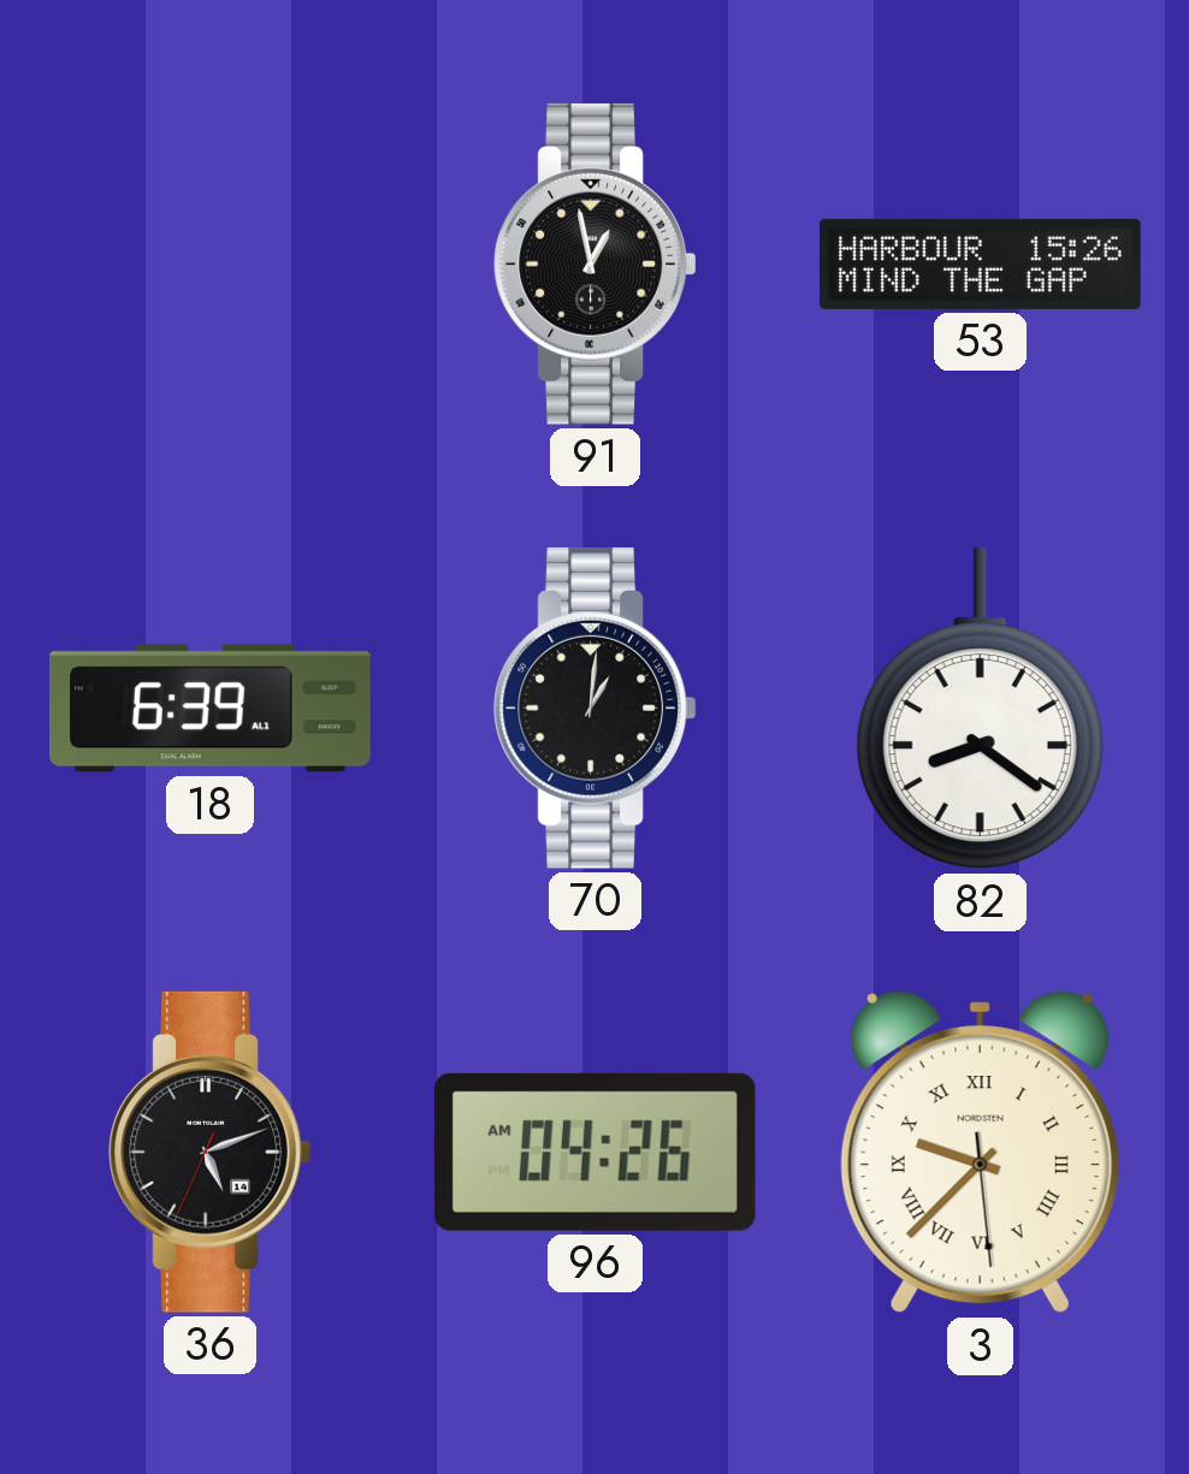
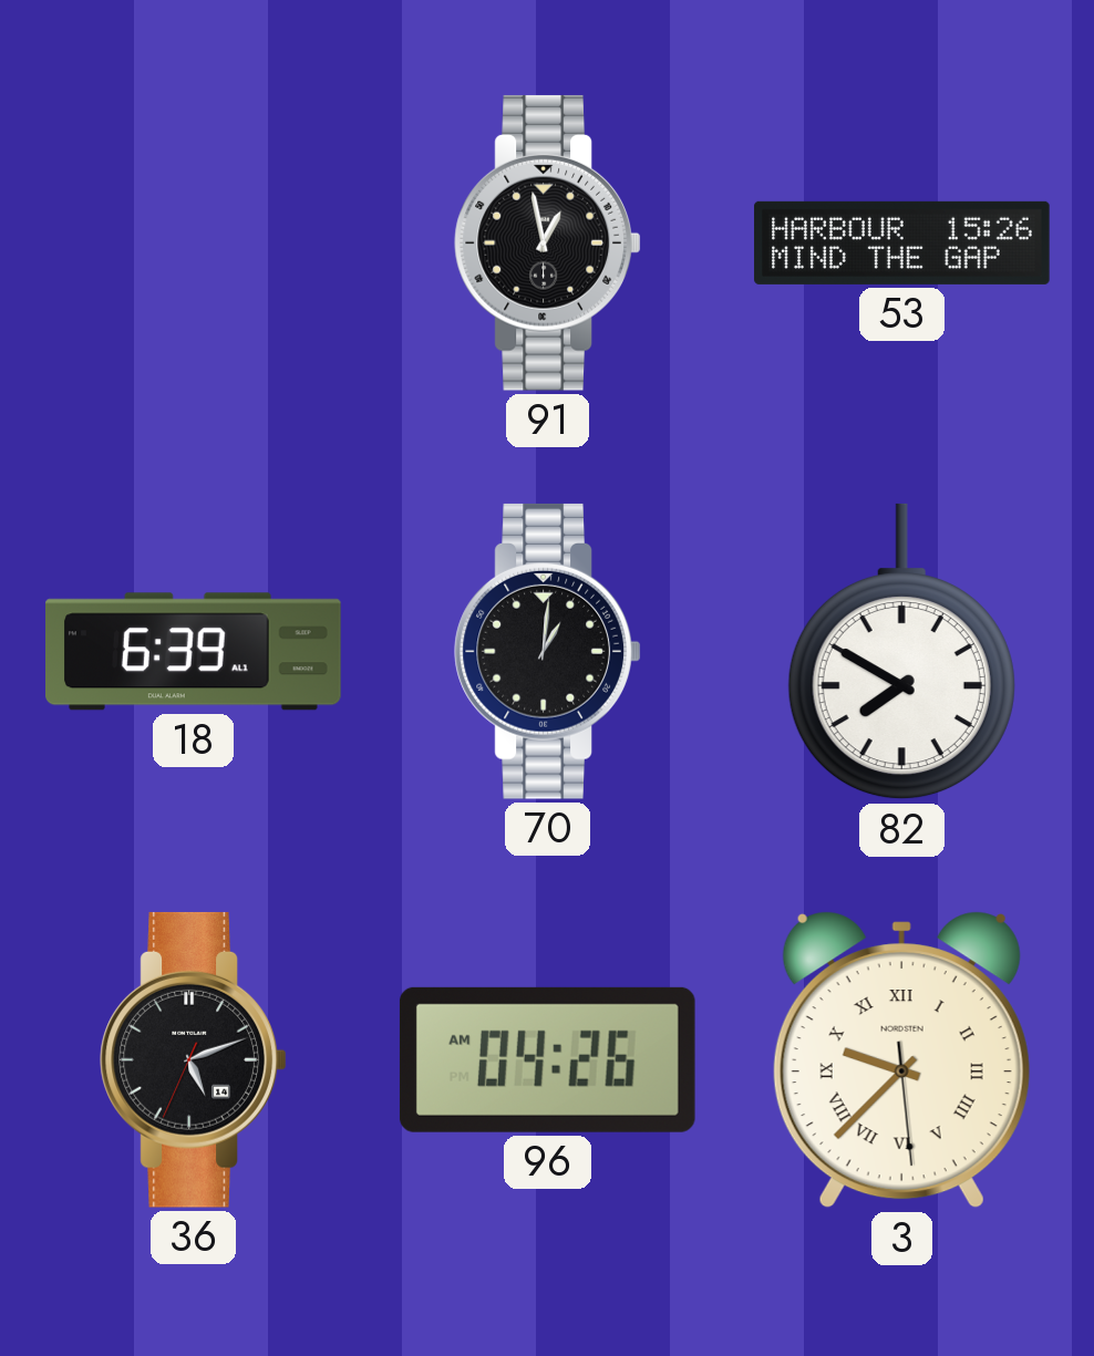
82: 8:21 -> 7:50
